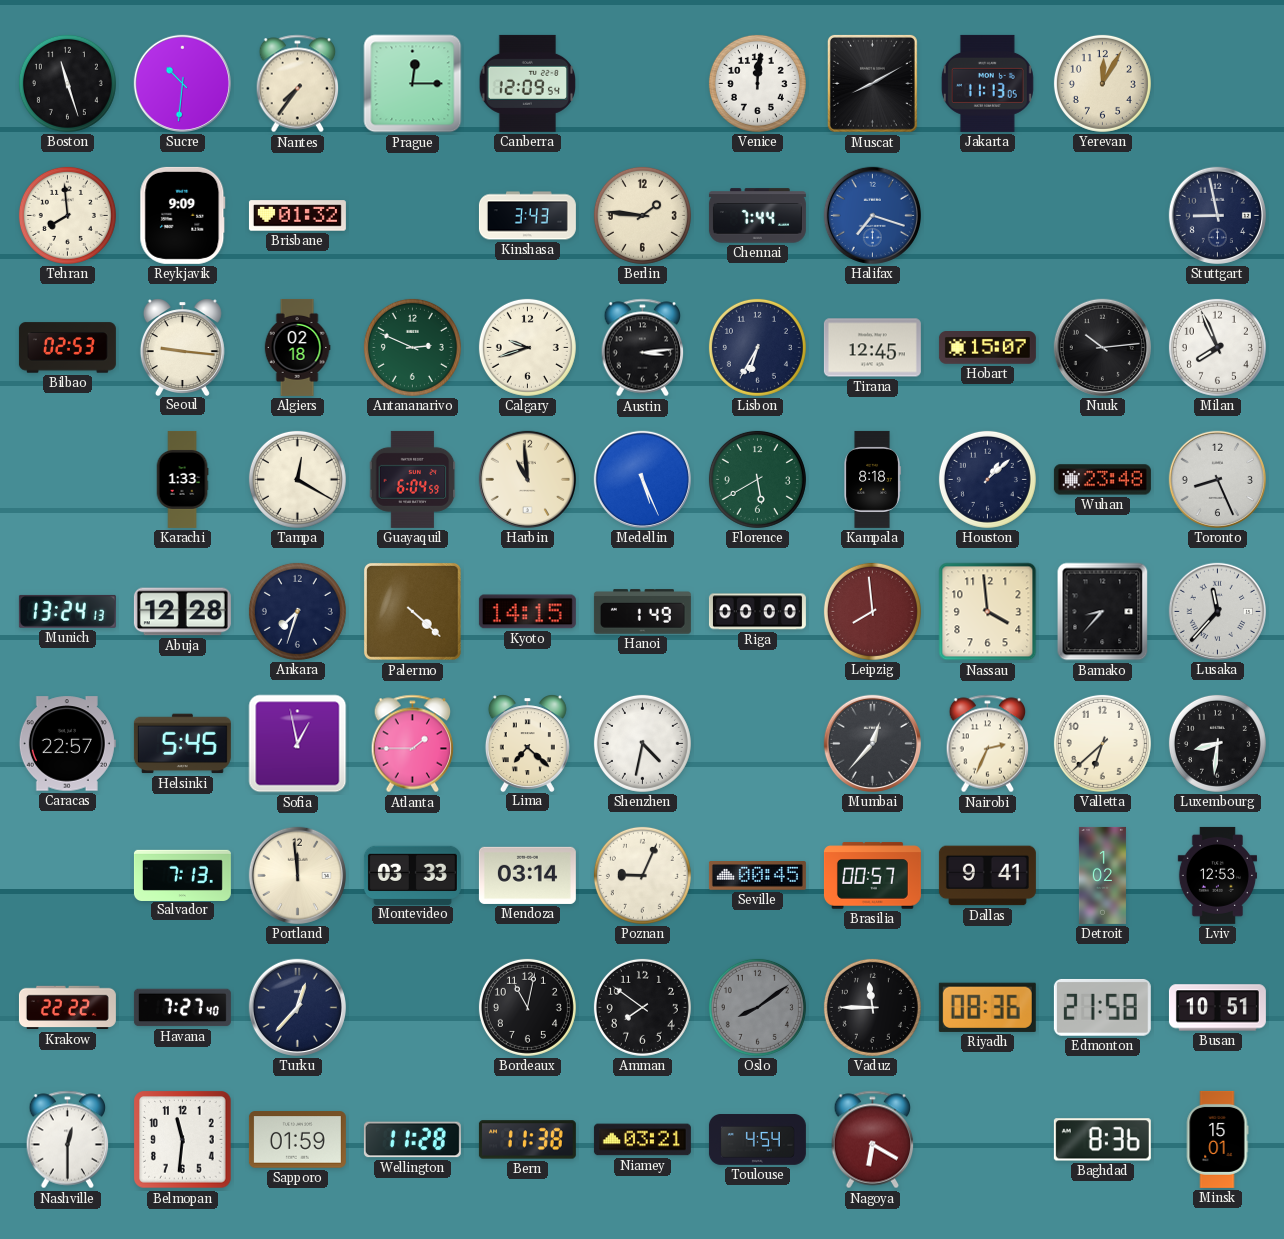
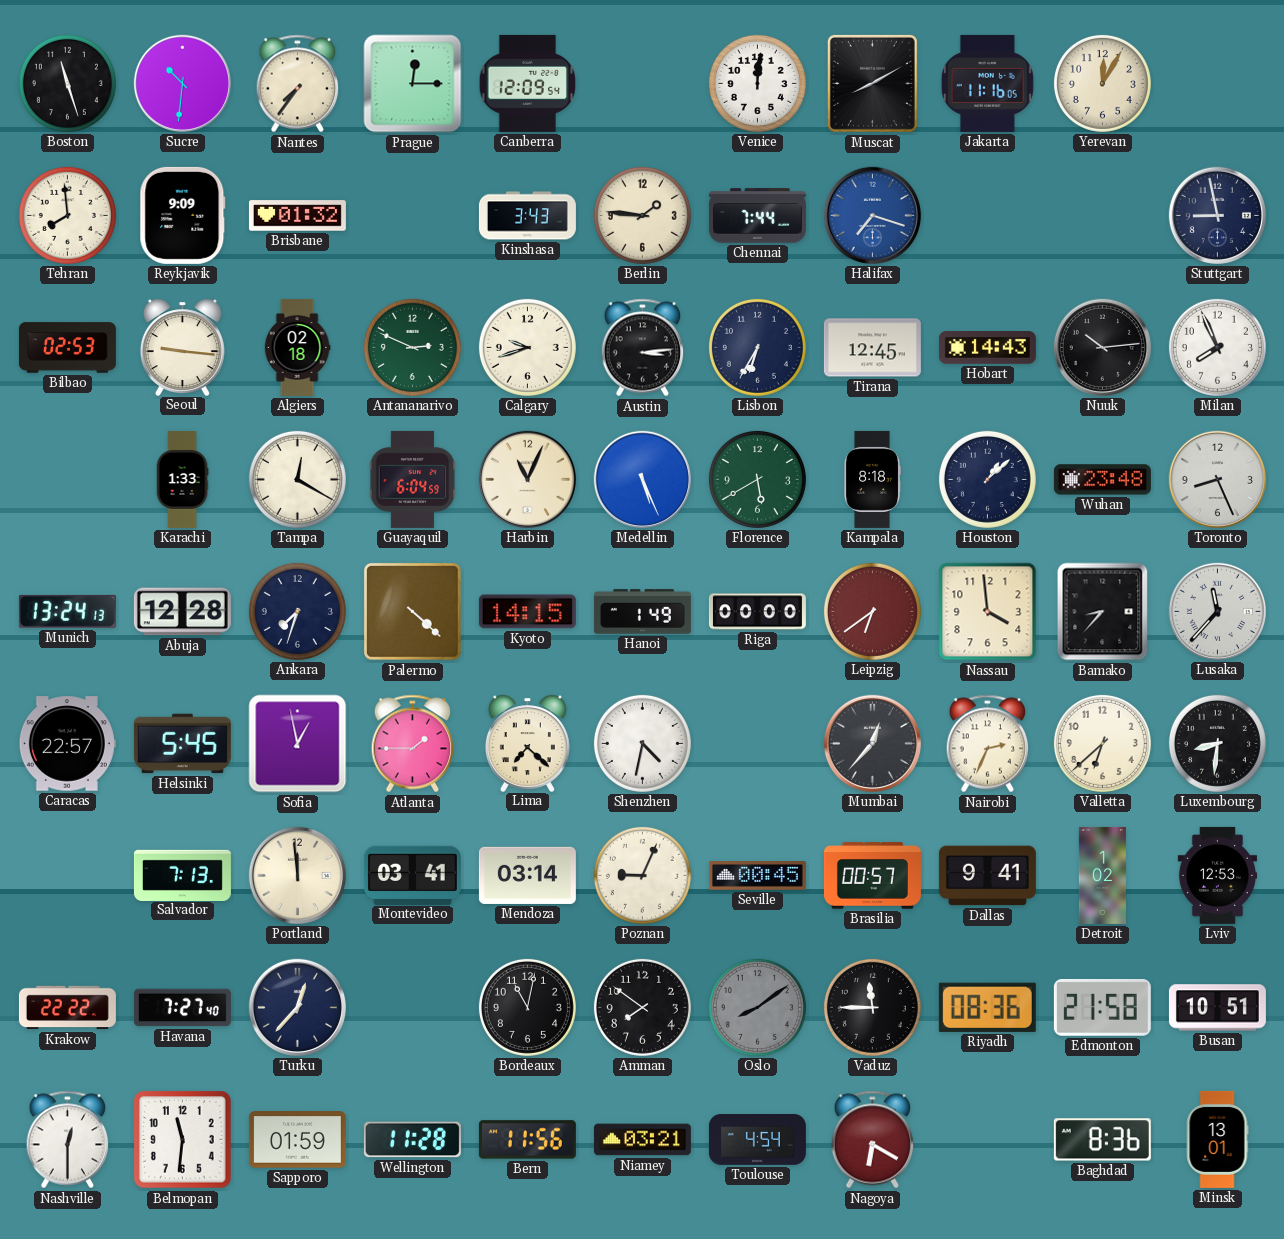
Jakarta: 11:13 -> 11:16
Hobart: 15:07 -> 14:43
Harbin: 10:59 -> 11:04
Leipzig: 7:59 -> 6:39
Montevideo: 03:33 -> 03:41
Bern: 11:38 -> 11:56
Minsk: 15:01 -> 13:01
